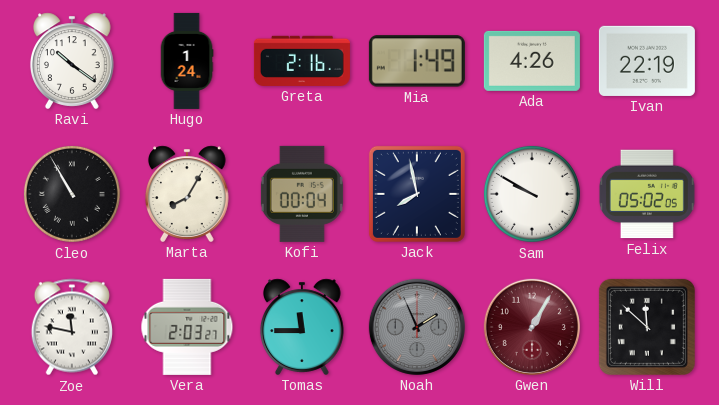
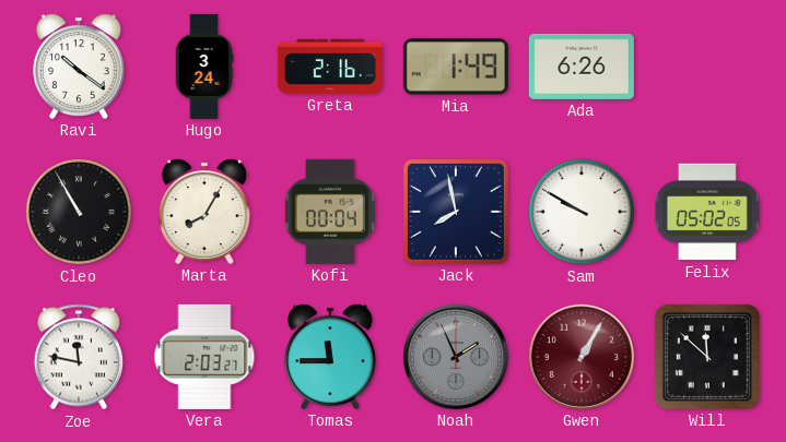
Hugo: 1:24 -> 3:24
Ada: 4:26 -> 6:26
Ivan: 22:19 -> none
